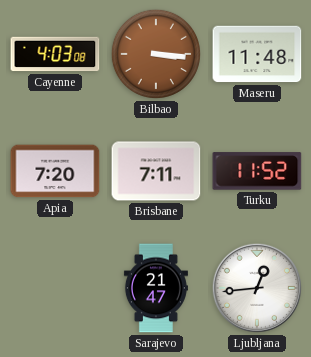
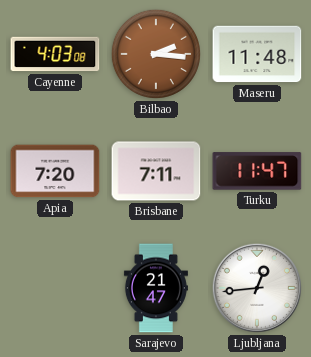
Bilbao: 3:16 -> 2:16
Turku: 11:52 -> 11:47
